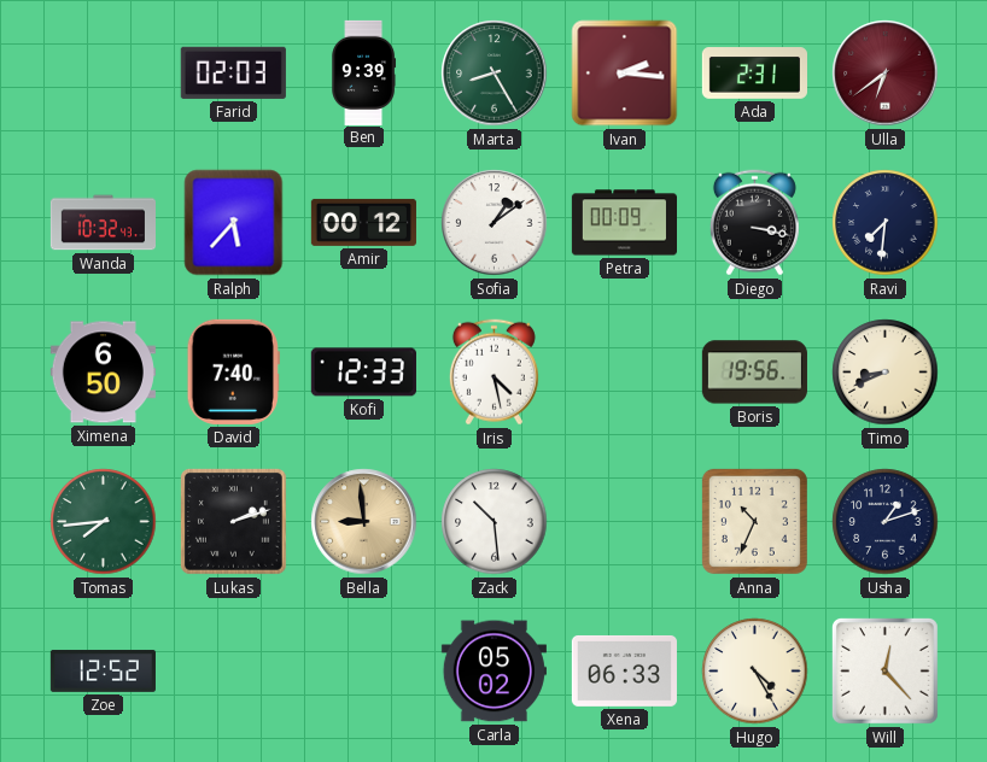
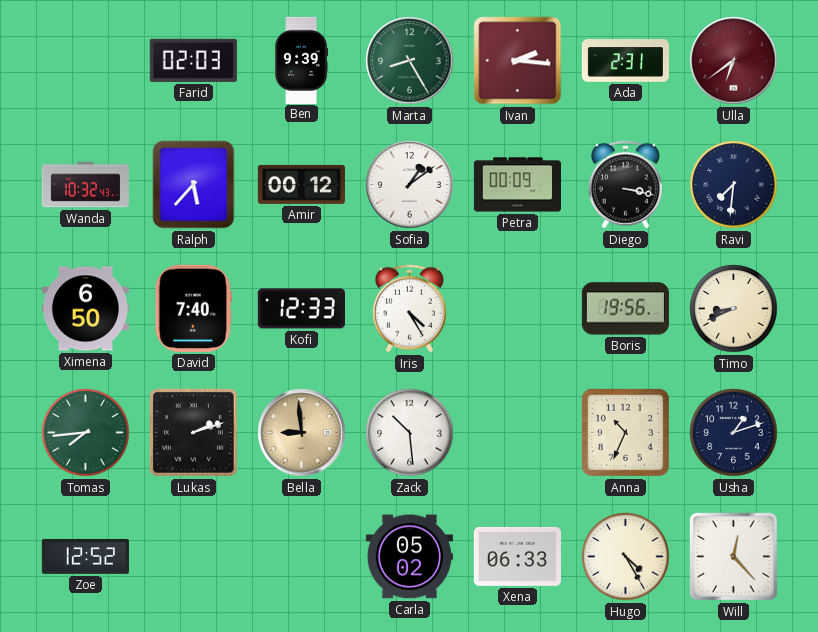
Iris: 4:28 -> 4:25
